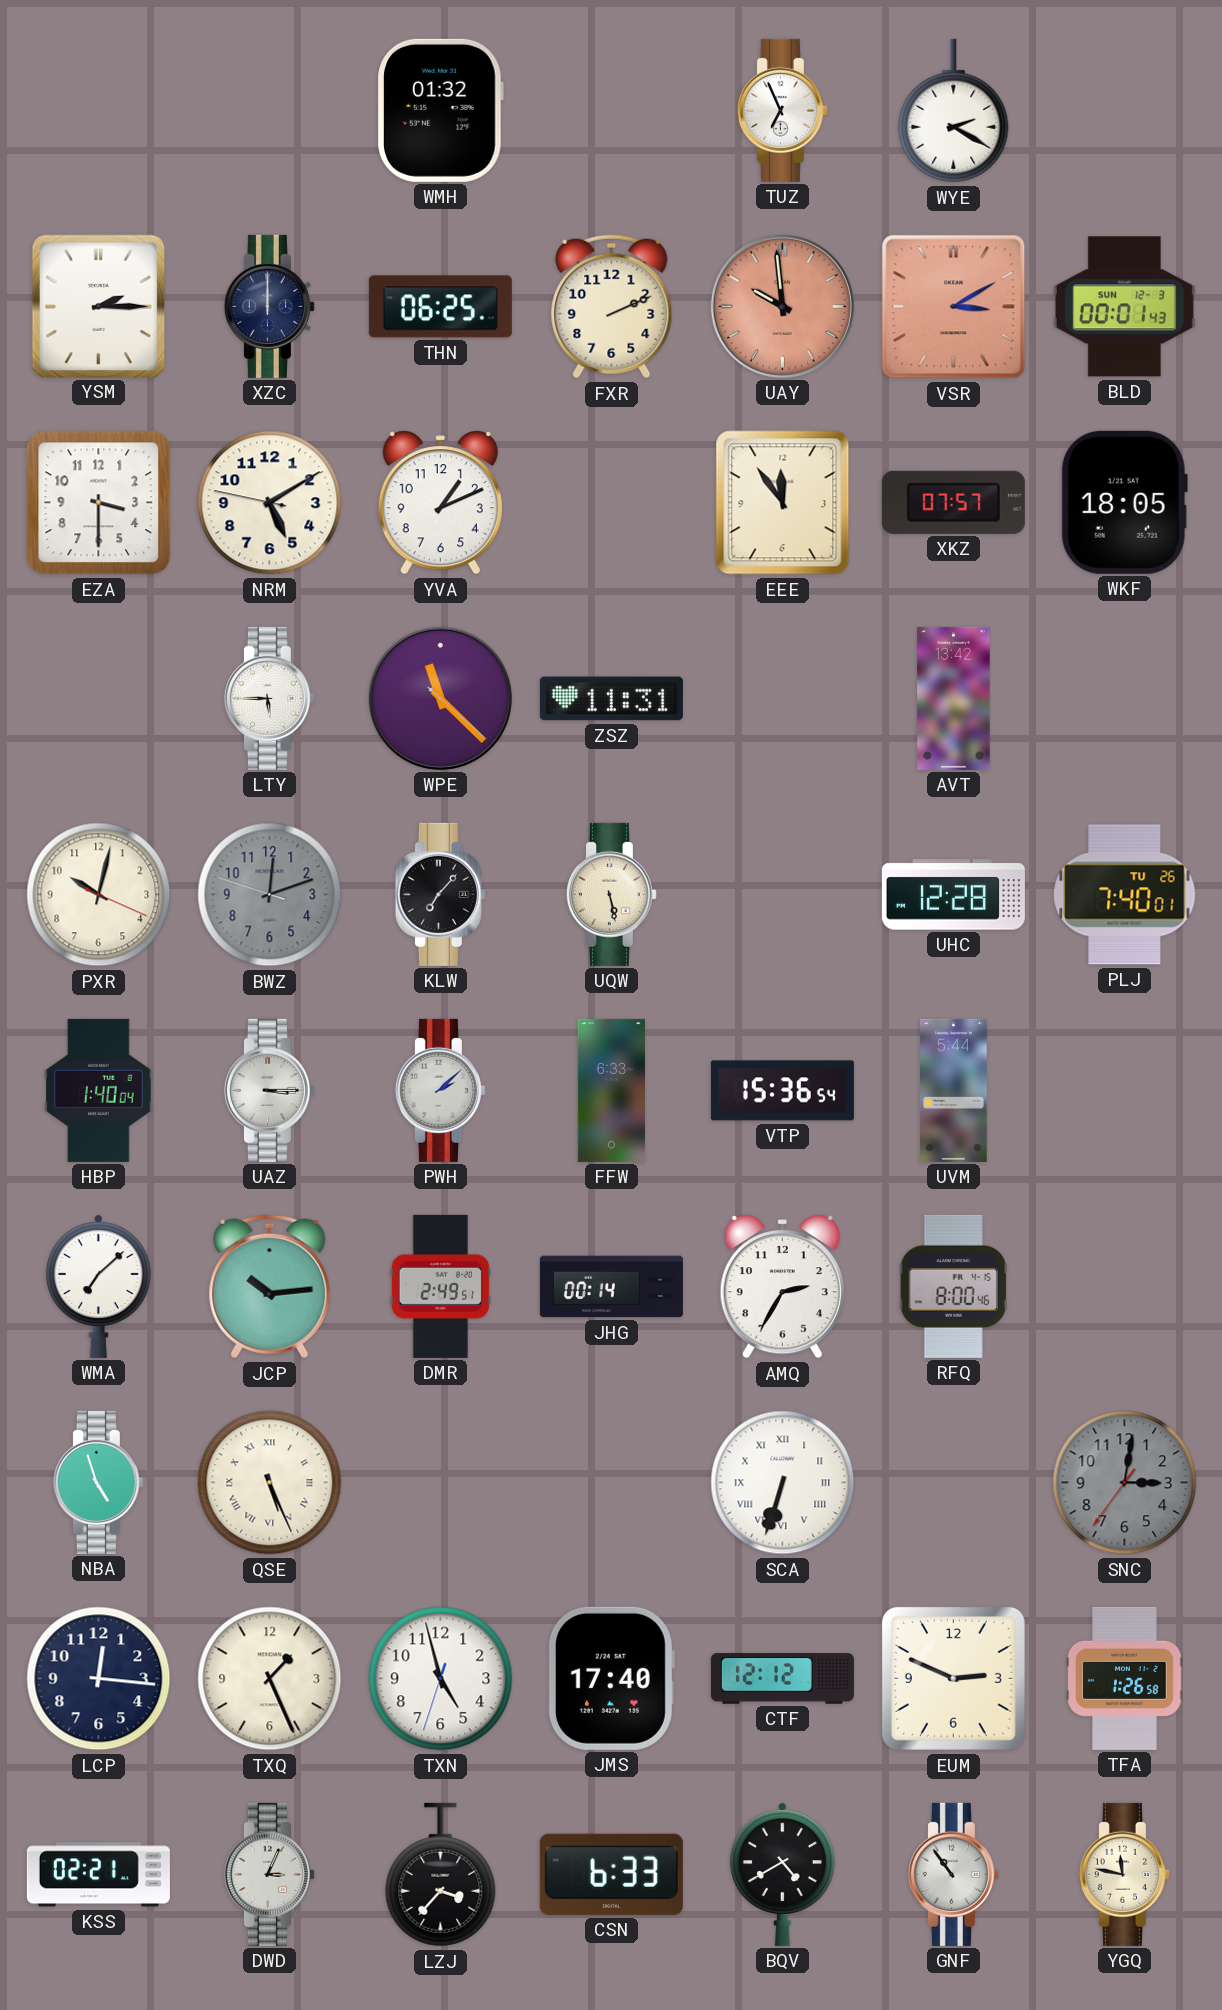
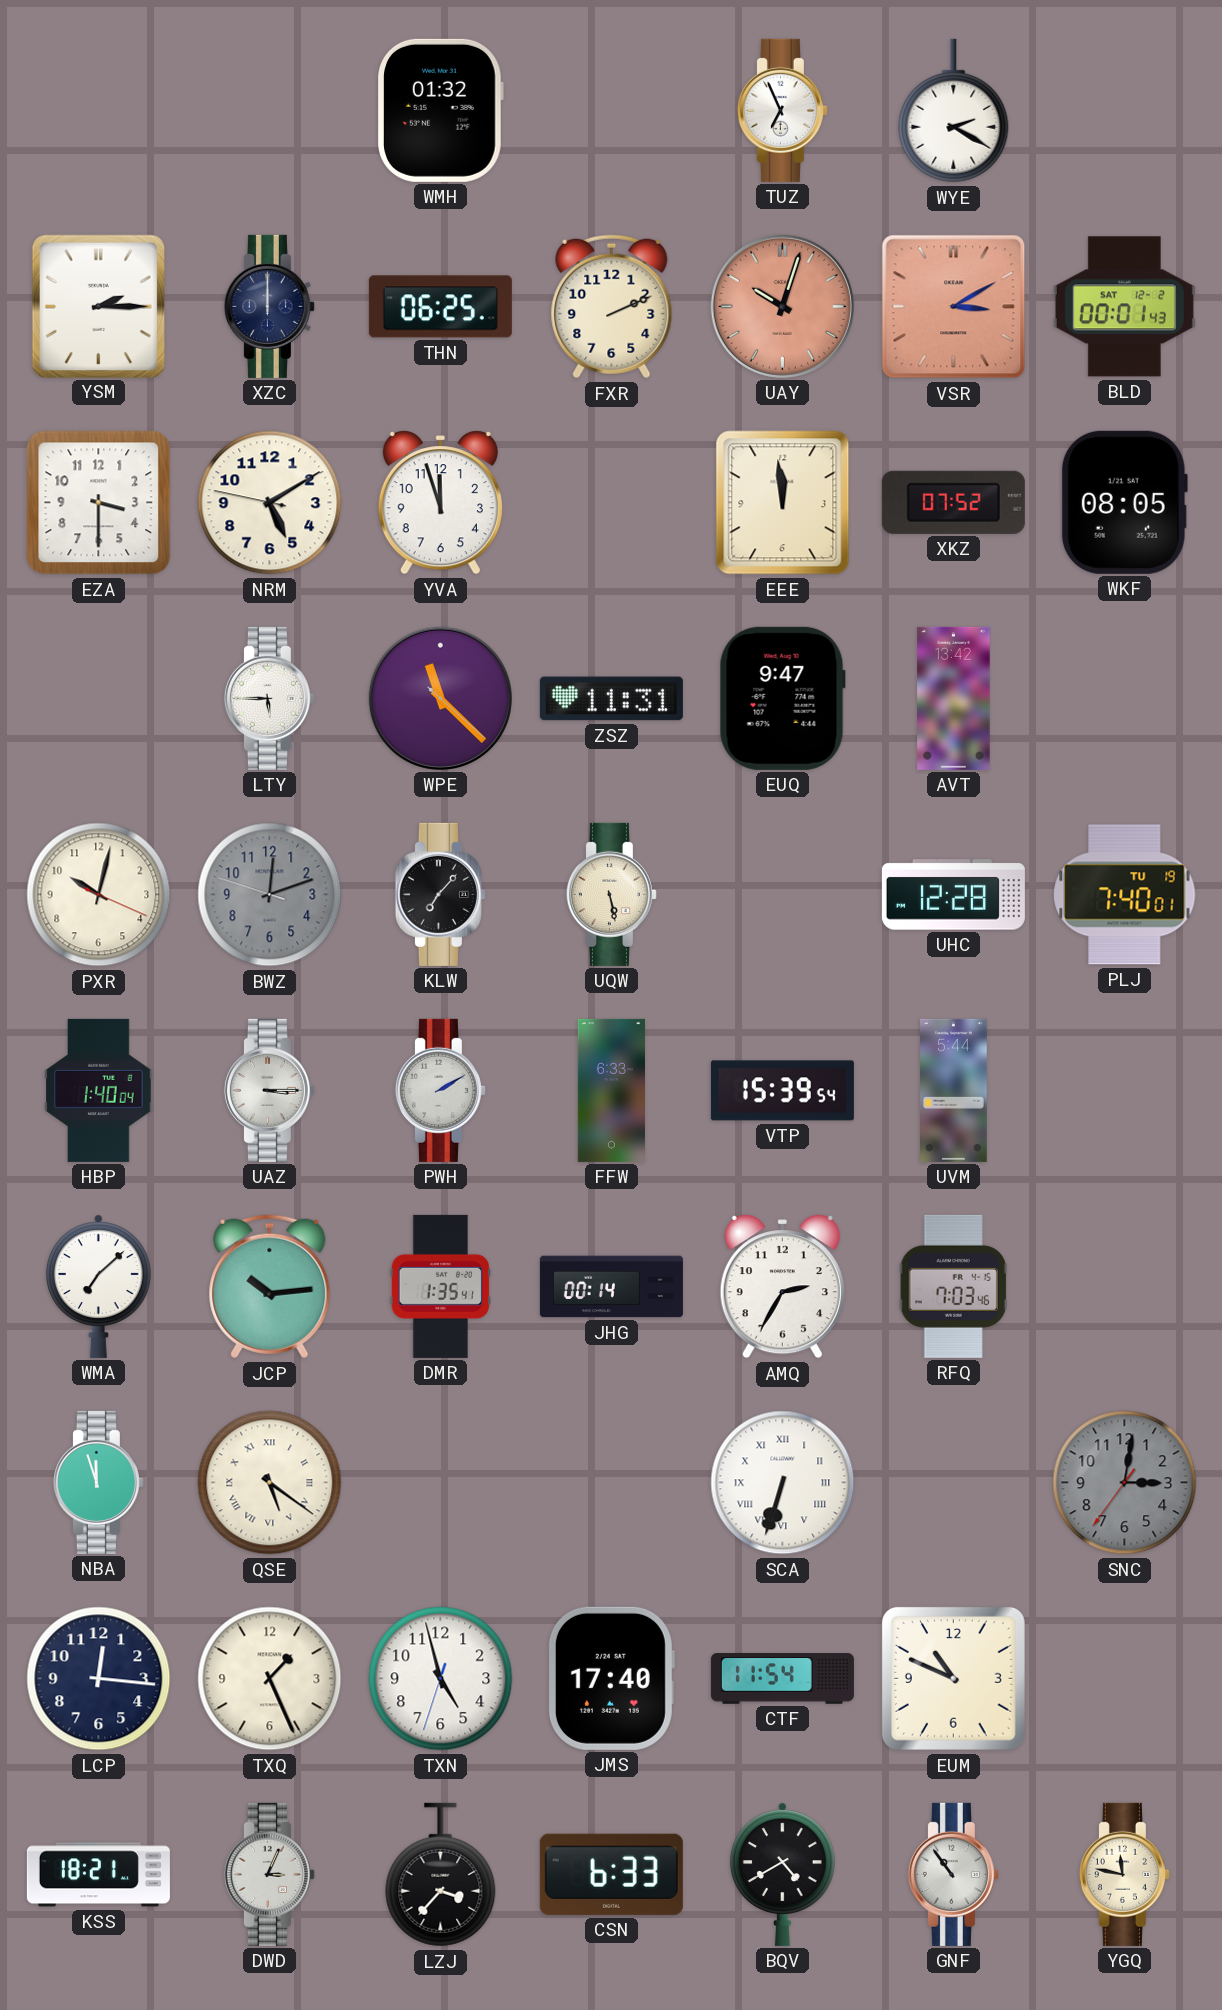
UAY: 9:59 -> 10:03
BLD date: SUN 12-3 -> SAT 12-2
YVA: 1:11 -> 11:57
EEE: 11:54 -> 11:59
XKZ: 07:57 -> 07:52
WKF: 18:05 -> 08:05
EUQ: none -> 9:47
PLJ date: TU 26 -> TU 19
PWH: 2:08 -> 2:10
VTP: 15:36 -> 15:39
DMR: 2:49 -> 1:35
RFQ: 8:00 -> 7:03
NBA: 4:57 -> 11:57
QSE: 5:26 -> 5:21
CTF: 12:12 -> 11:54
EUM: 2:49 -> 10:49
TFA: 1:26 -> none
KSS: 02:21 -> 18:21
